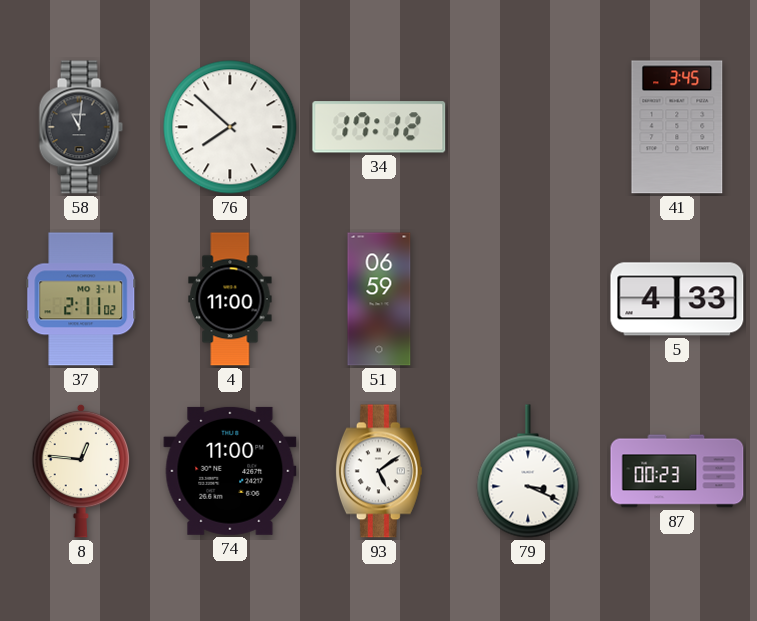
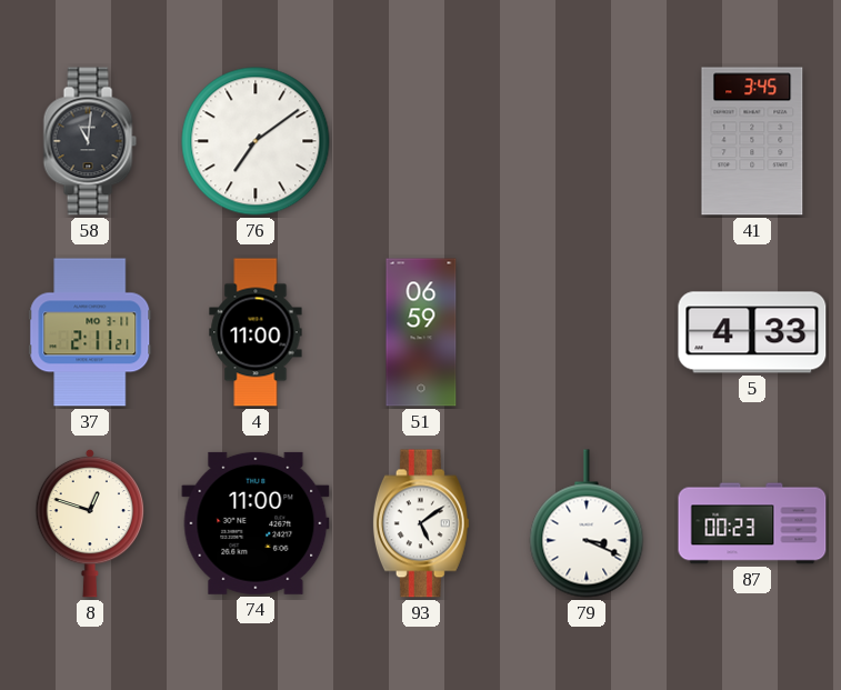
76: 7:52 -> 7:09
34: 17:12 -> none
37: 2:11:02 -> 2:11:21
8: 12:46 -> 12:48
